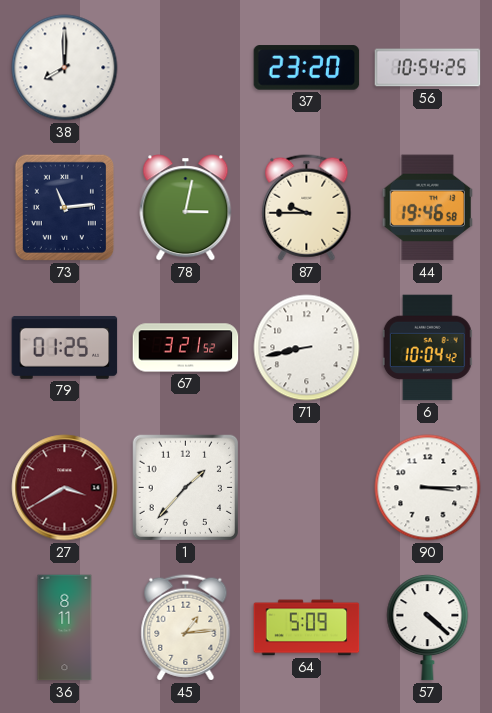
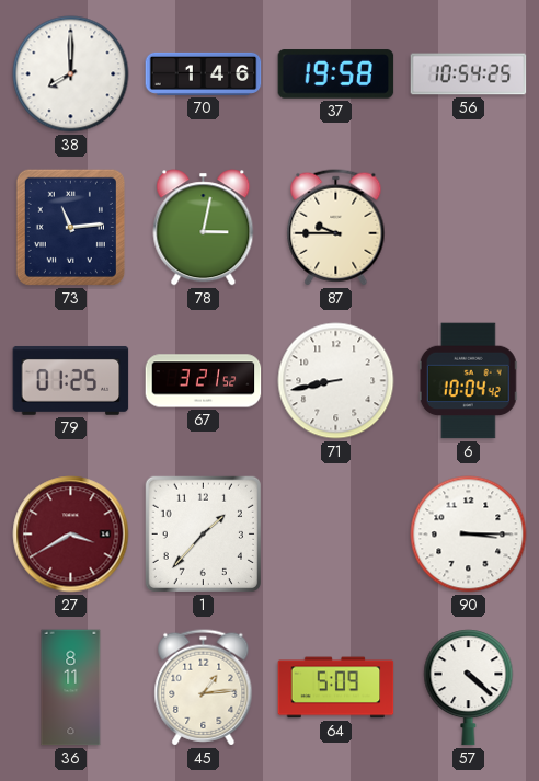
70: none -> 1:46
37: 23:20 -> 19:58
44: 19:46 -> none
